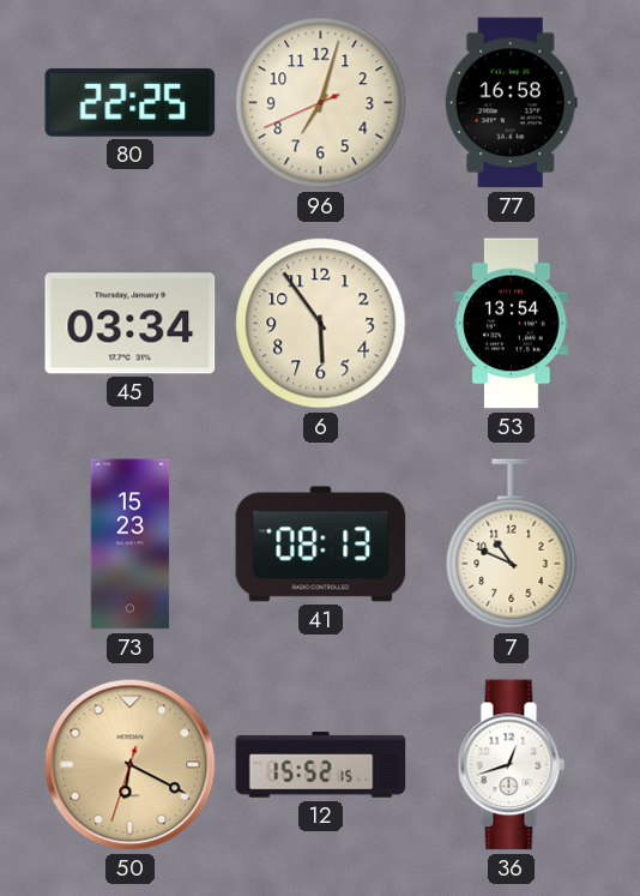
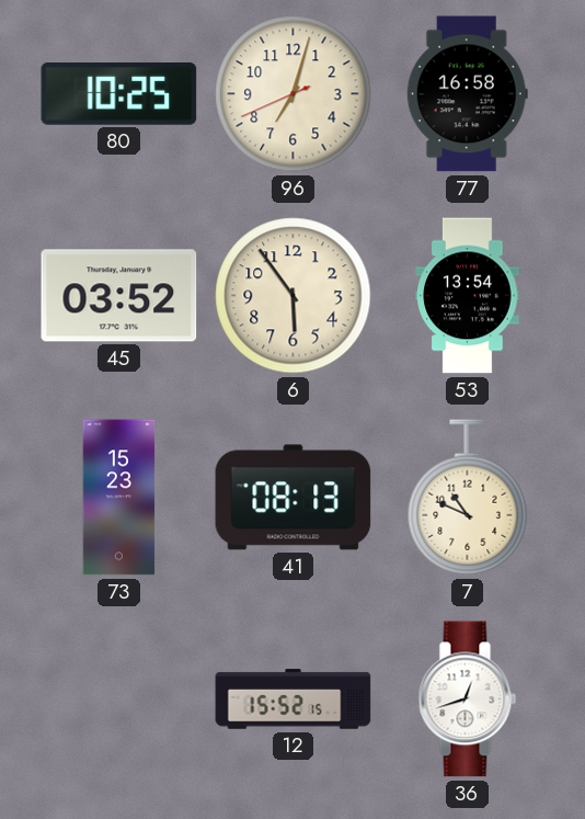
80: 22:25 -> 10:25
45: 03:34 -> 03:52
50: 6:19 -> none
